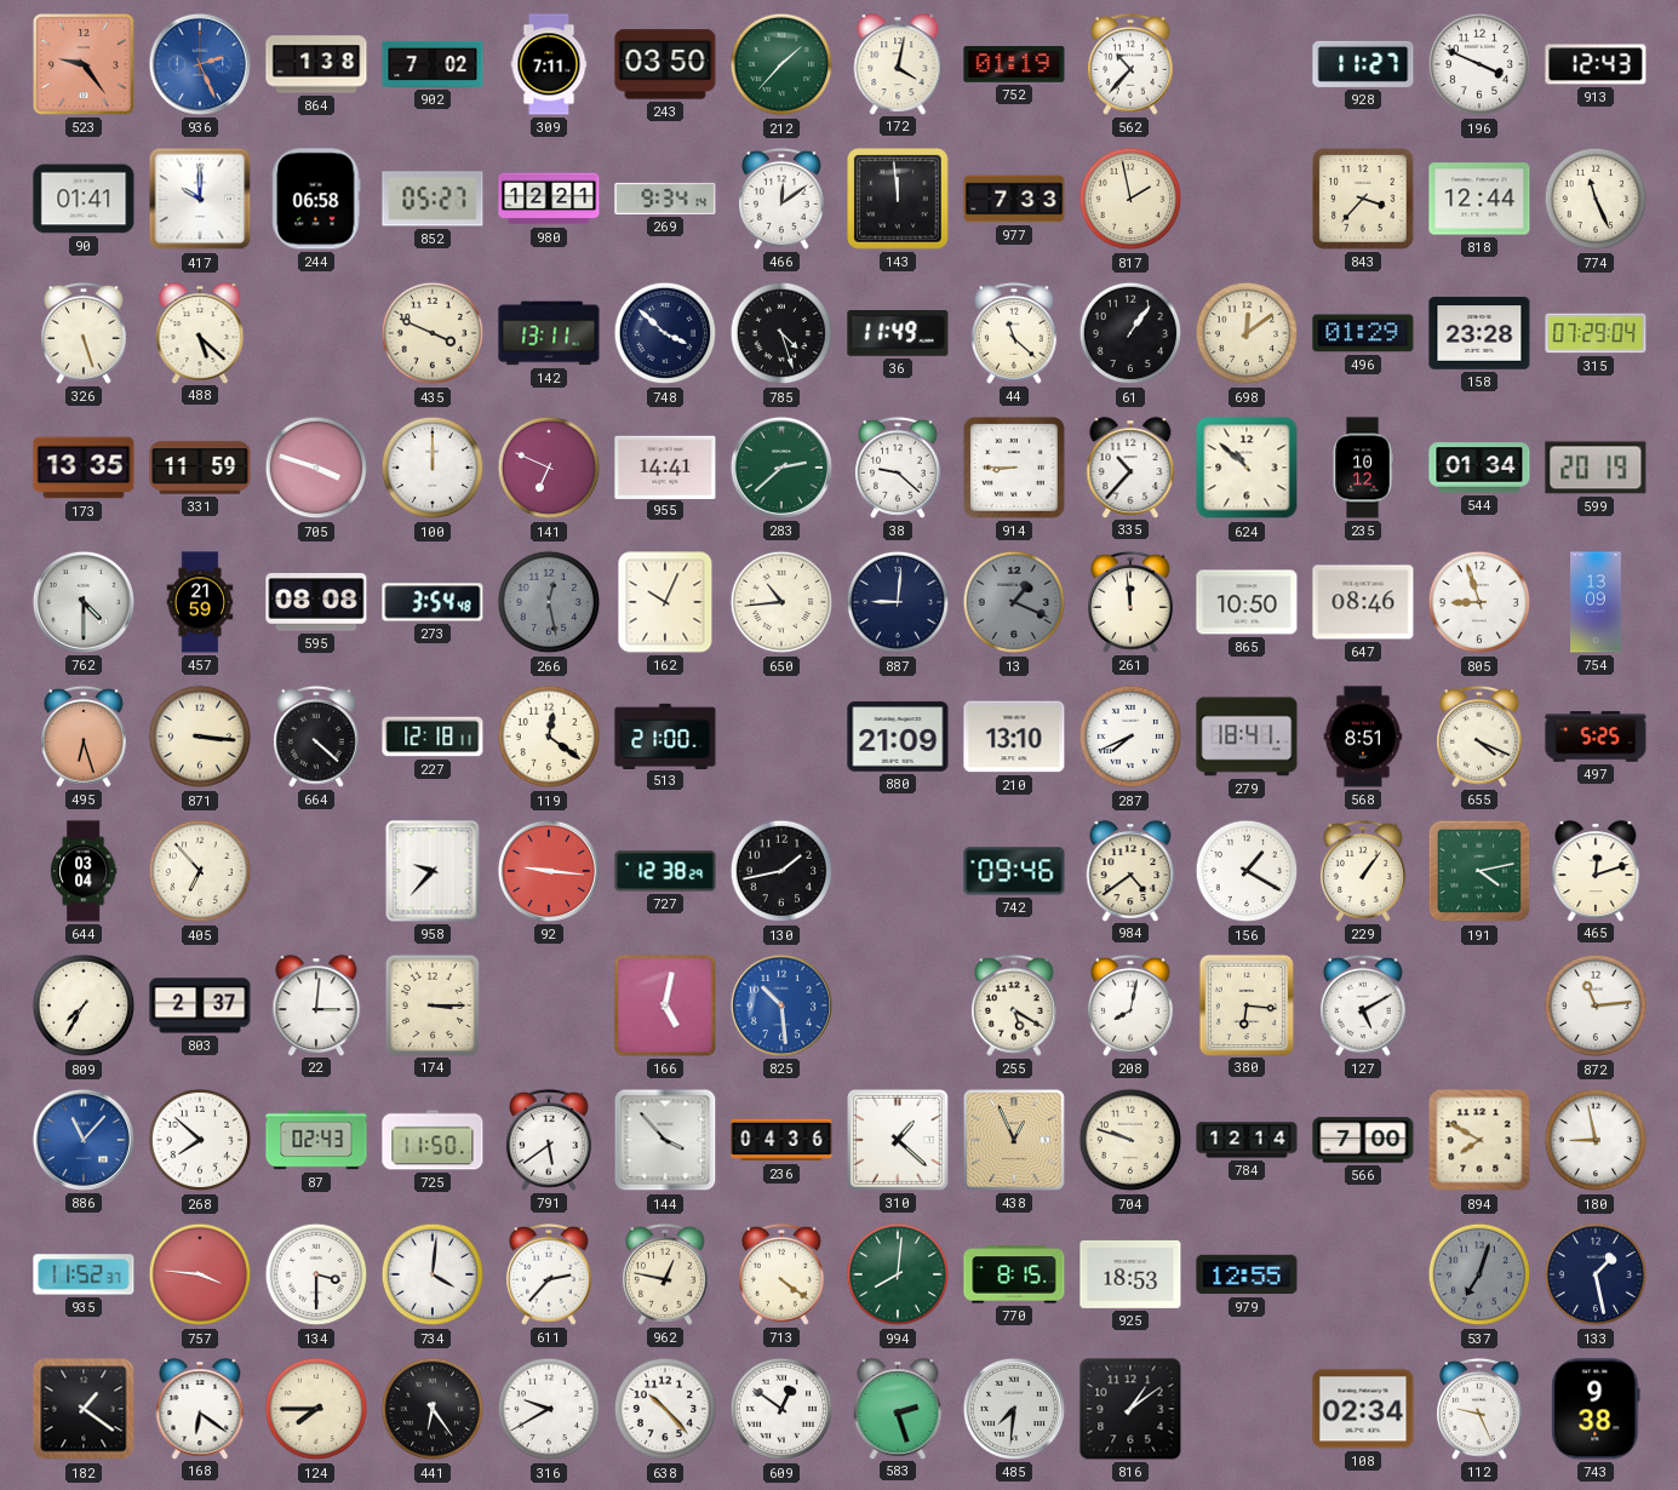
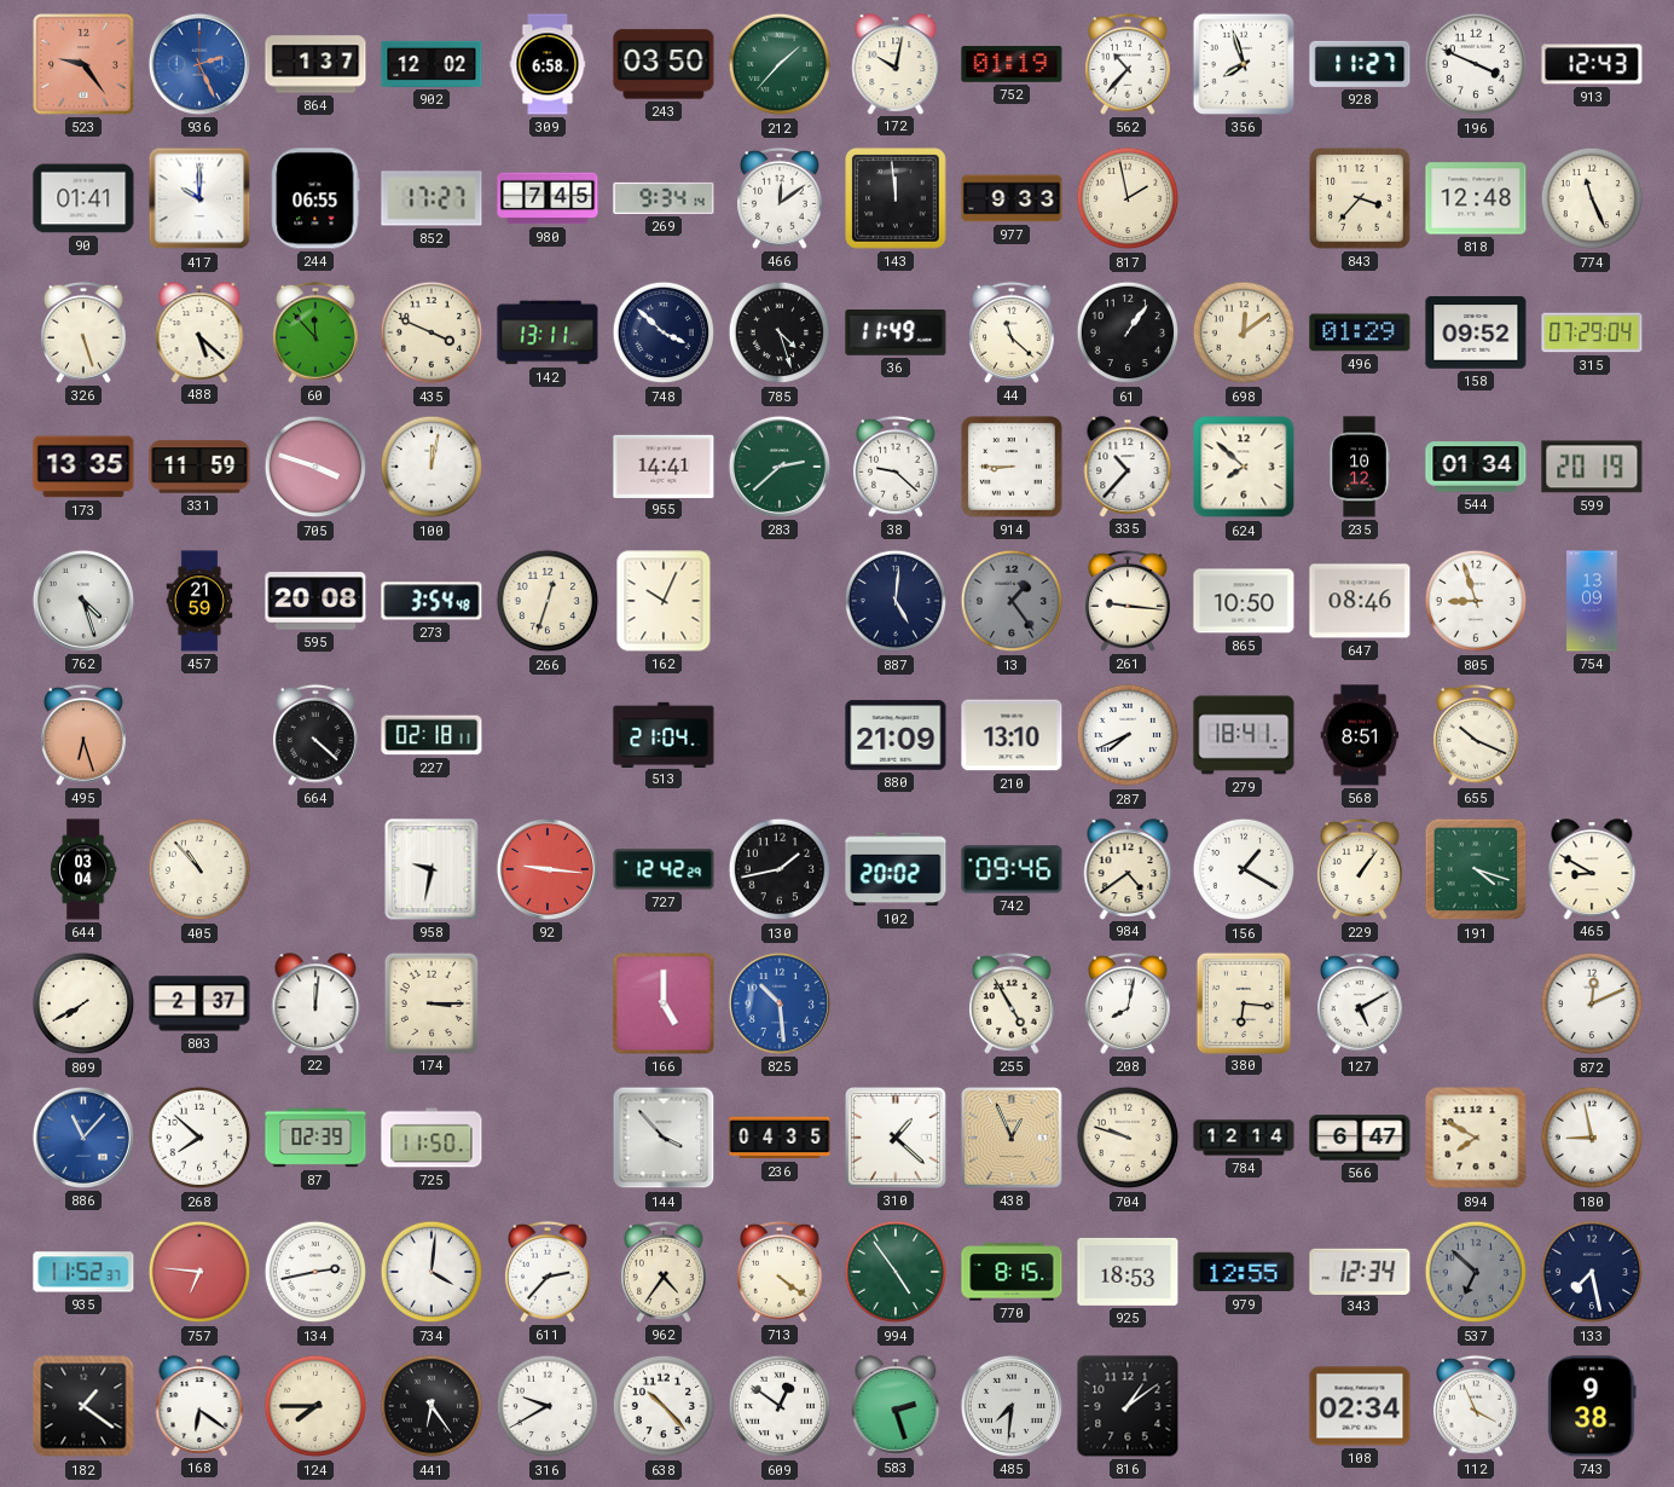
864: 1:38 -> 1:37
902: 7:02 -> 12:02
309: 7:11 -> 6:58
172: 4:02 -> 10:02
356: none -> 7:57
244: 06:58 -> 06:55
852: 05:27 -> 17:27
980: 12:21 -> 7:45
977: 7:33 -> 9:33
818: 12:44 -> 12:48
60: none -> 11:53
158: 23:28 -> 09:52
100: 12:00 -> 12:02
141: 6:49 -> none
624: 10:52 -> 7:52
762: 4:30 -> 4:27
595: 08:08 -> 20:08
266: 12:28 -> 12:33
266 dial: grey -> cream
650: 10:44 -> none
887: 9:01 -> 5:01
13: 1:19 -> 1:24
261: 11:59 -> 9:16
871: 3:16 -> none
227: 12:18 -> 02:18
119: 12:21 -> none
513: 21:00 -> 21:04
655: 4:19 -> 10:19
497: 5:25 -> none
405: 6:53 -> 10:53
958: 9:37 -> 9:32
727: 12:38 -> 12:42
102: none -> 20:02
191: 4:13 -> 4:18
465: 12:12 -> 8:50
809: 7:35 -> 7:40
22: 3:01 -> 12:01
166: 5:02 -> 5:00
255: 5:20 -> 4:55
872: 11:14 -> 12:11
87: 02:43 -> 02:39
791: 5:39 -> none
236: 04:36 -> 04:35
566: 7:00 -> 6:47
757: 3:46 -> 6:46
134: 3:30 -> 2:43
962: 12:47 -> 4:36
994: 8:01 -> 4:54
343: none -> 12:34
537: 7:03 -> 6:52
133: 1:28 -> 7:28
112: 9:26 -> 3:56
